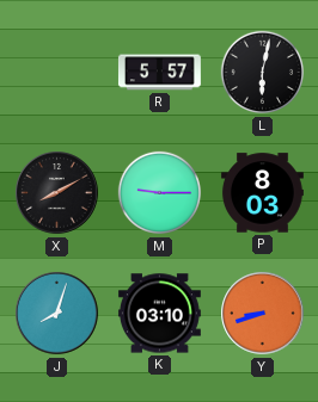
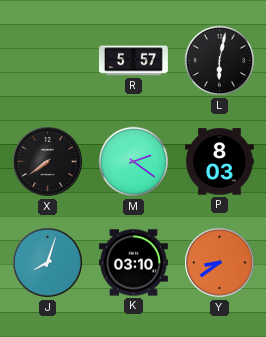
X: 8:10 -> 7:39
M: 9:15 -> 2:21
Y: 8:42 -> 8:39
